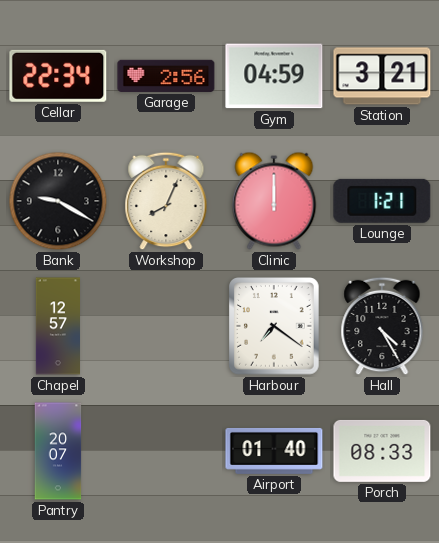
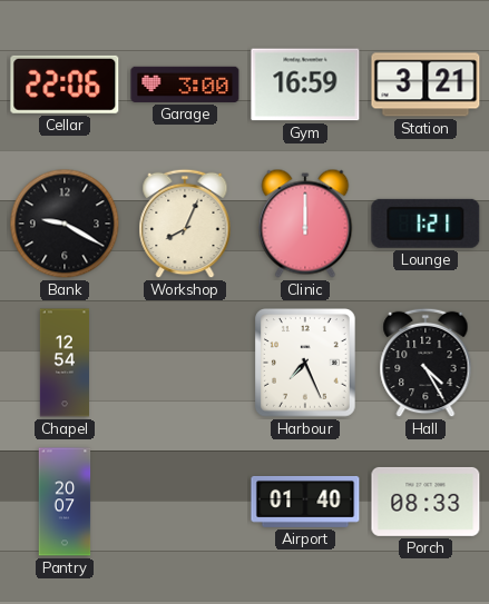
Cellar: 22:34 -> 22:06
Garage: 2:56 -> 3:00
Gym: 04:59 -> 16:59
Chapel: 12:57 -> 12:54
Harbour: 7:21 -> 7:26
